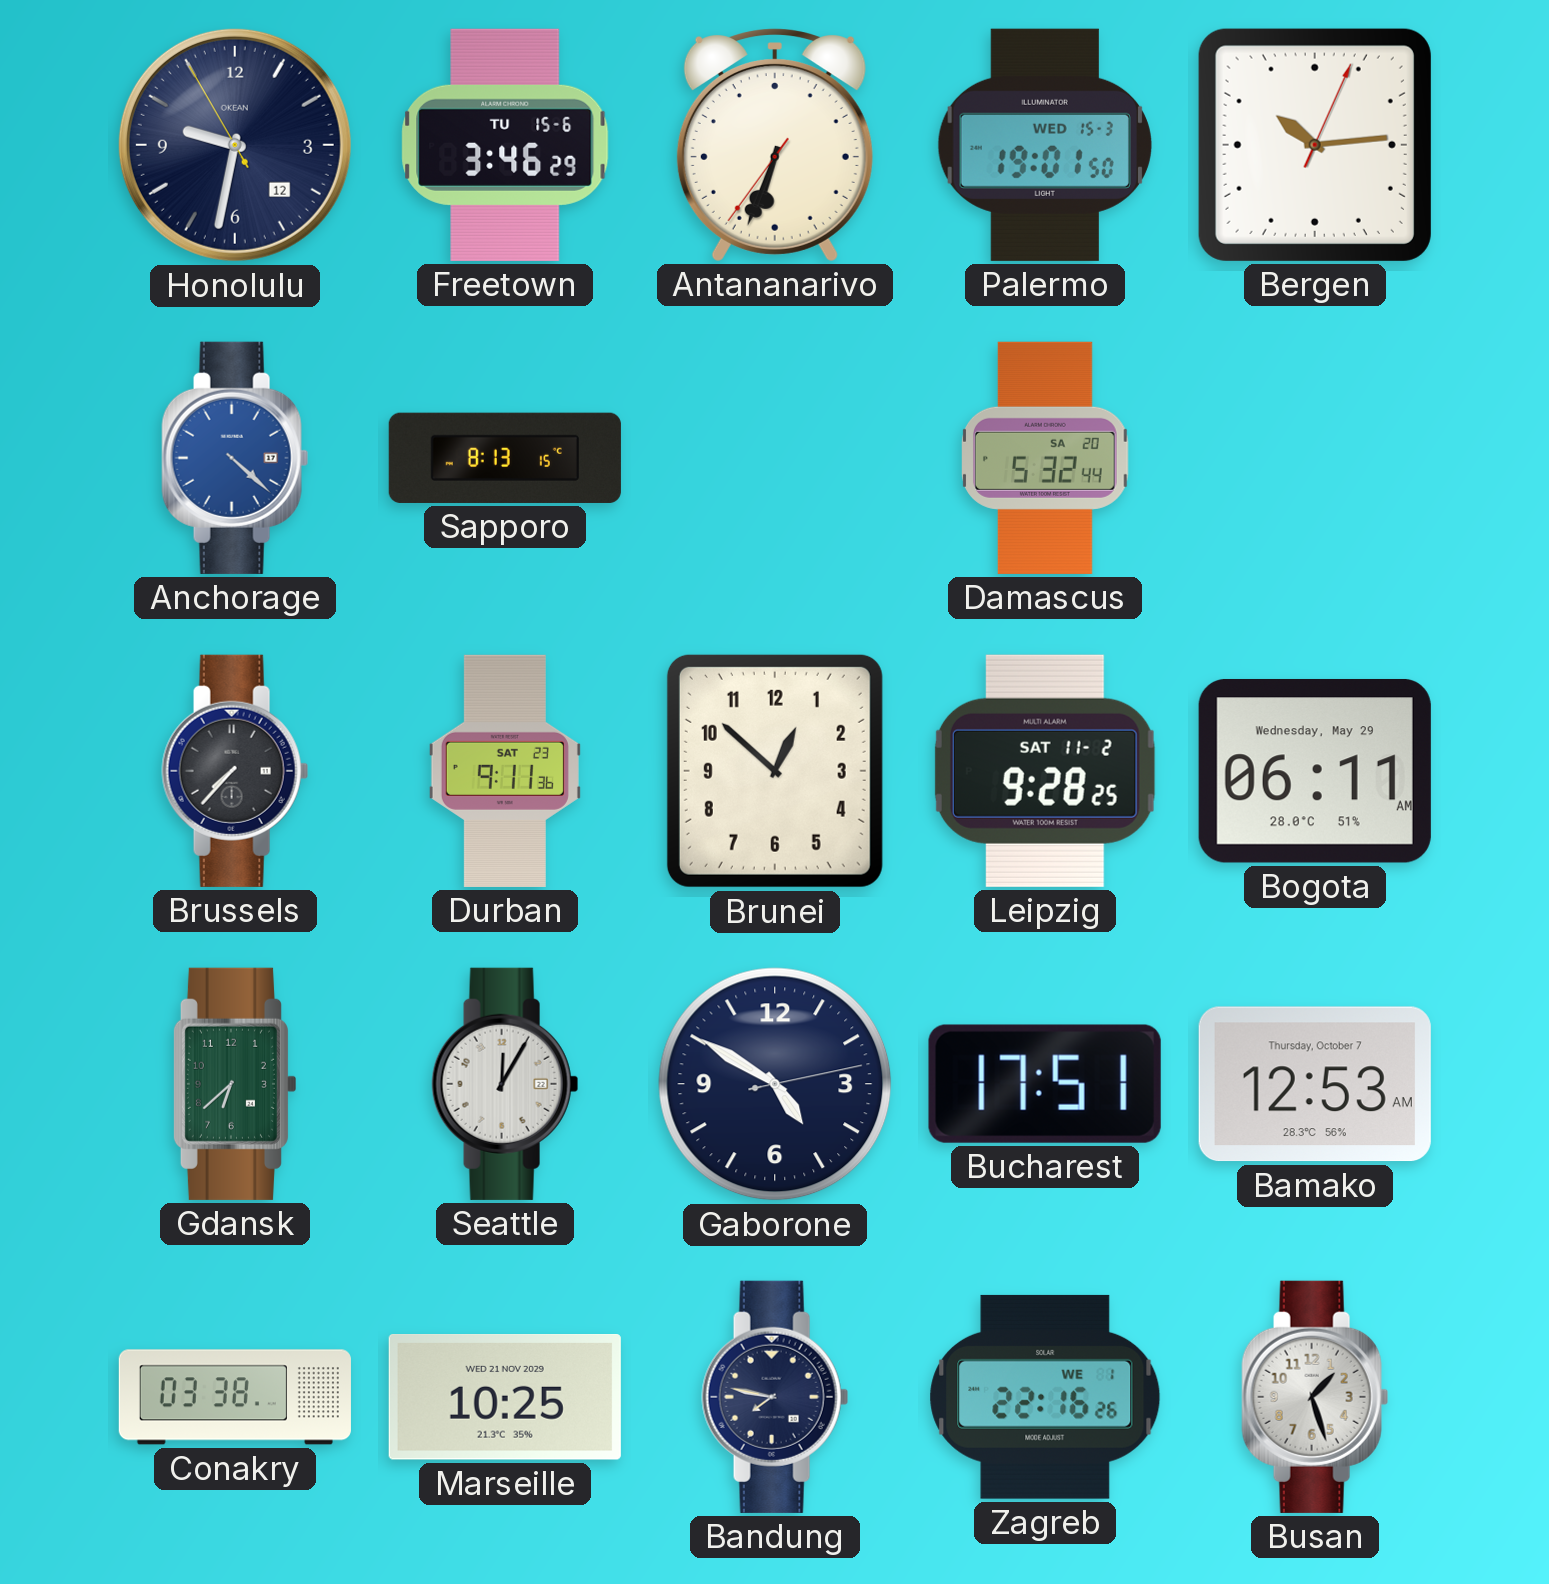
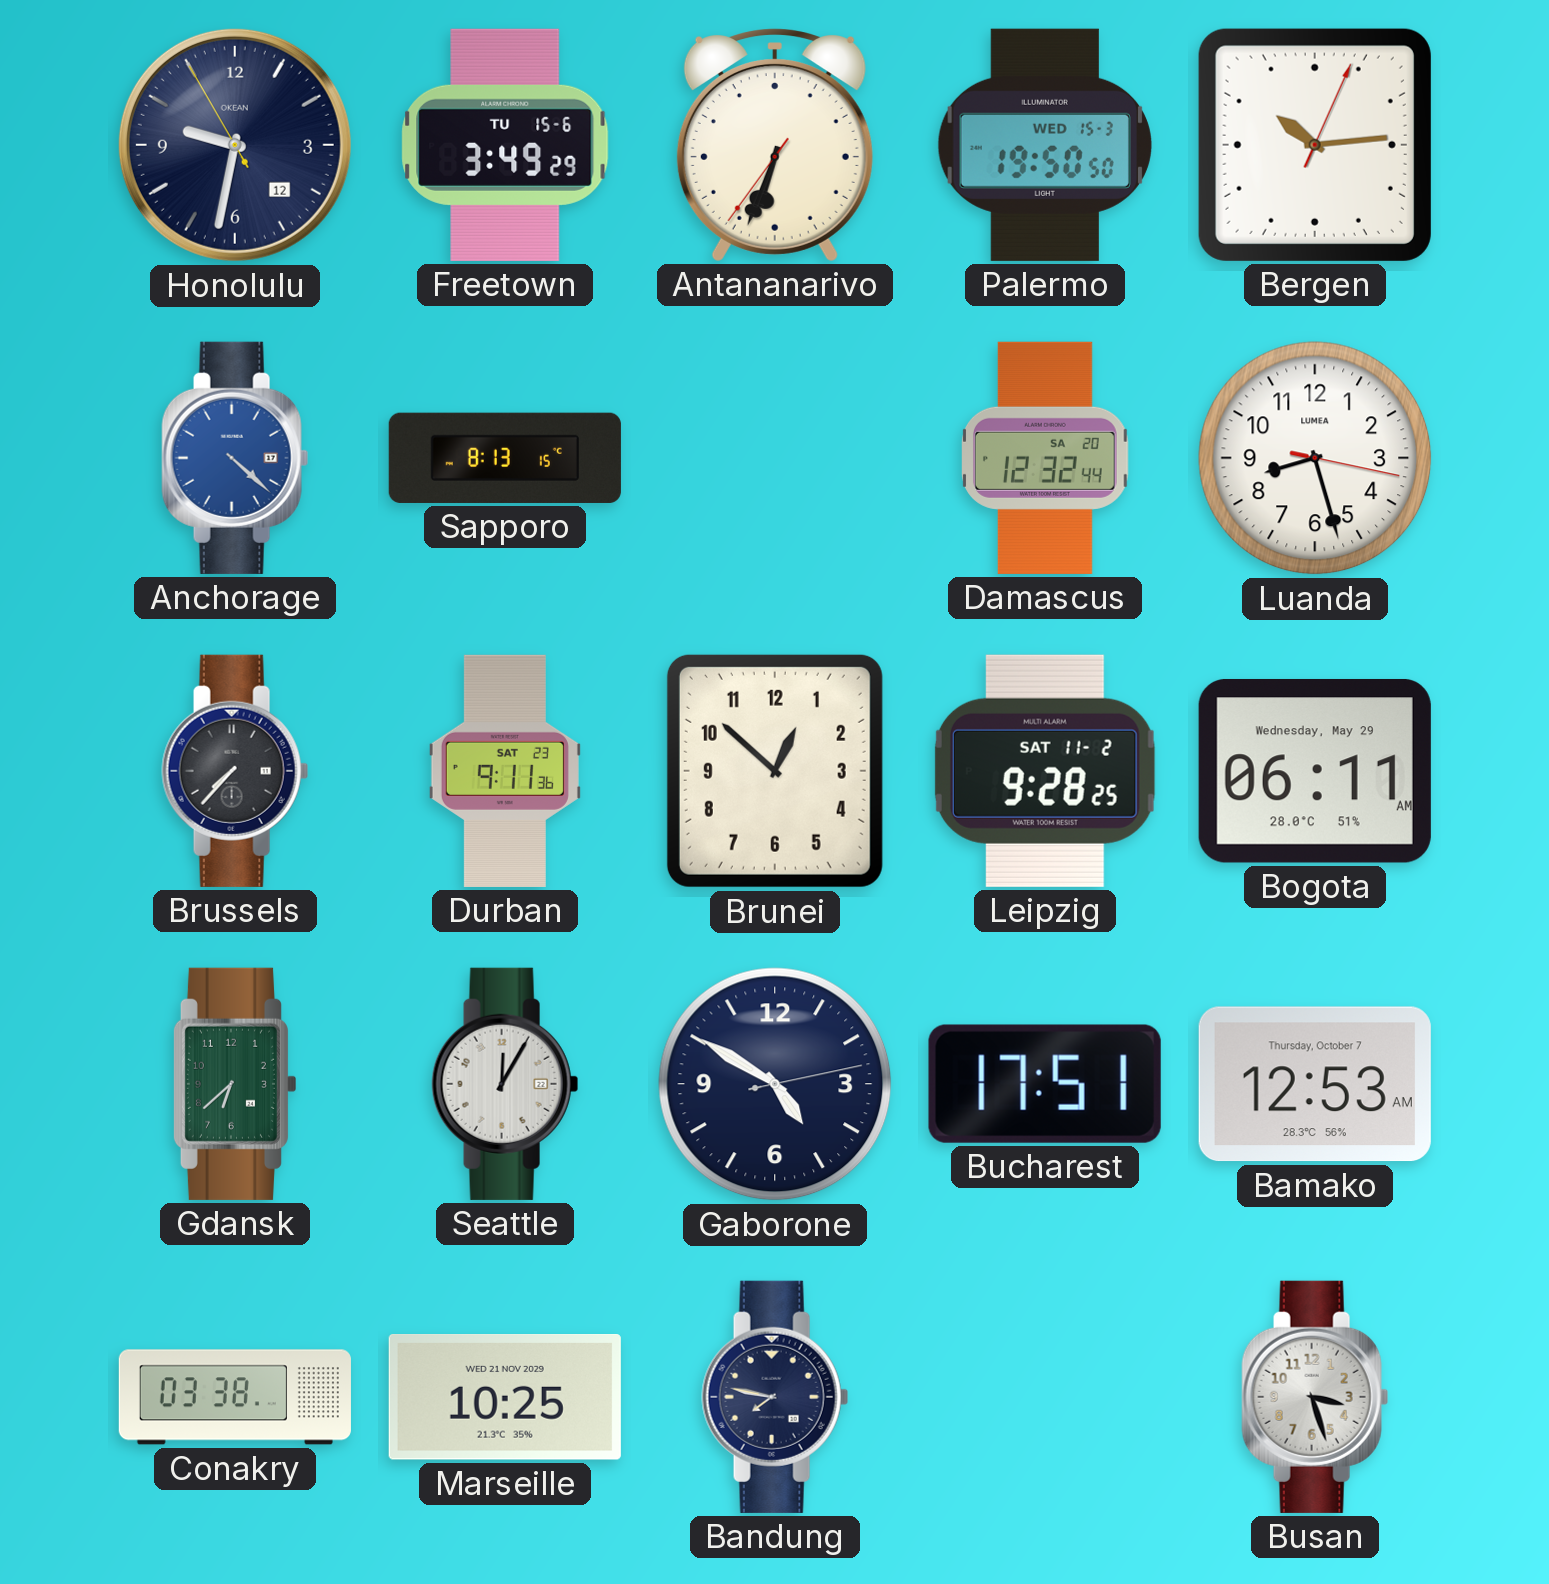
Freetown: 3:46 -> 3:49
Palermo: 19:01 -> 19:50
Damascus: 5:32 -> 12:32
Luanda: none -> 8:27
Zagreb: 22:16 -> none
Busan: 1:27 -> 3:27
